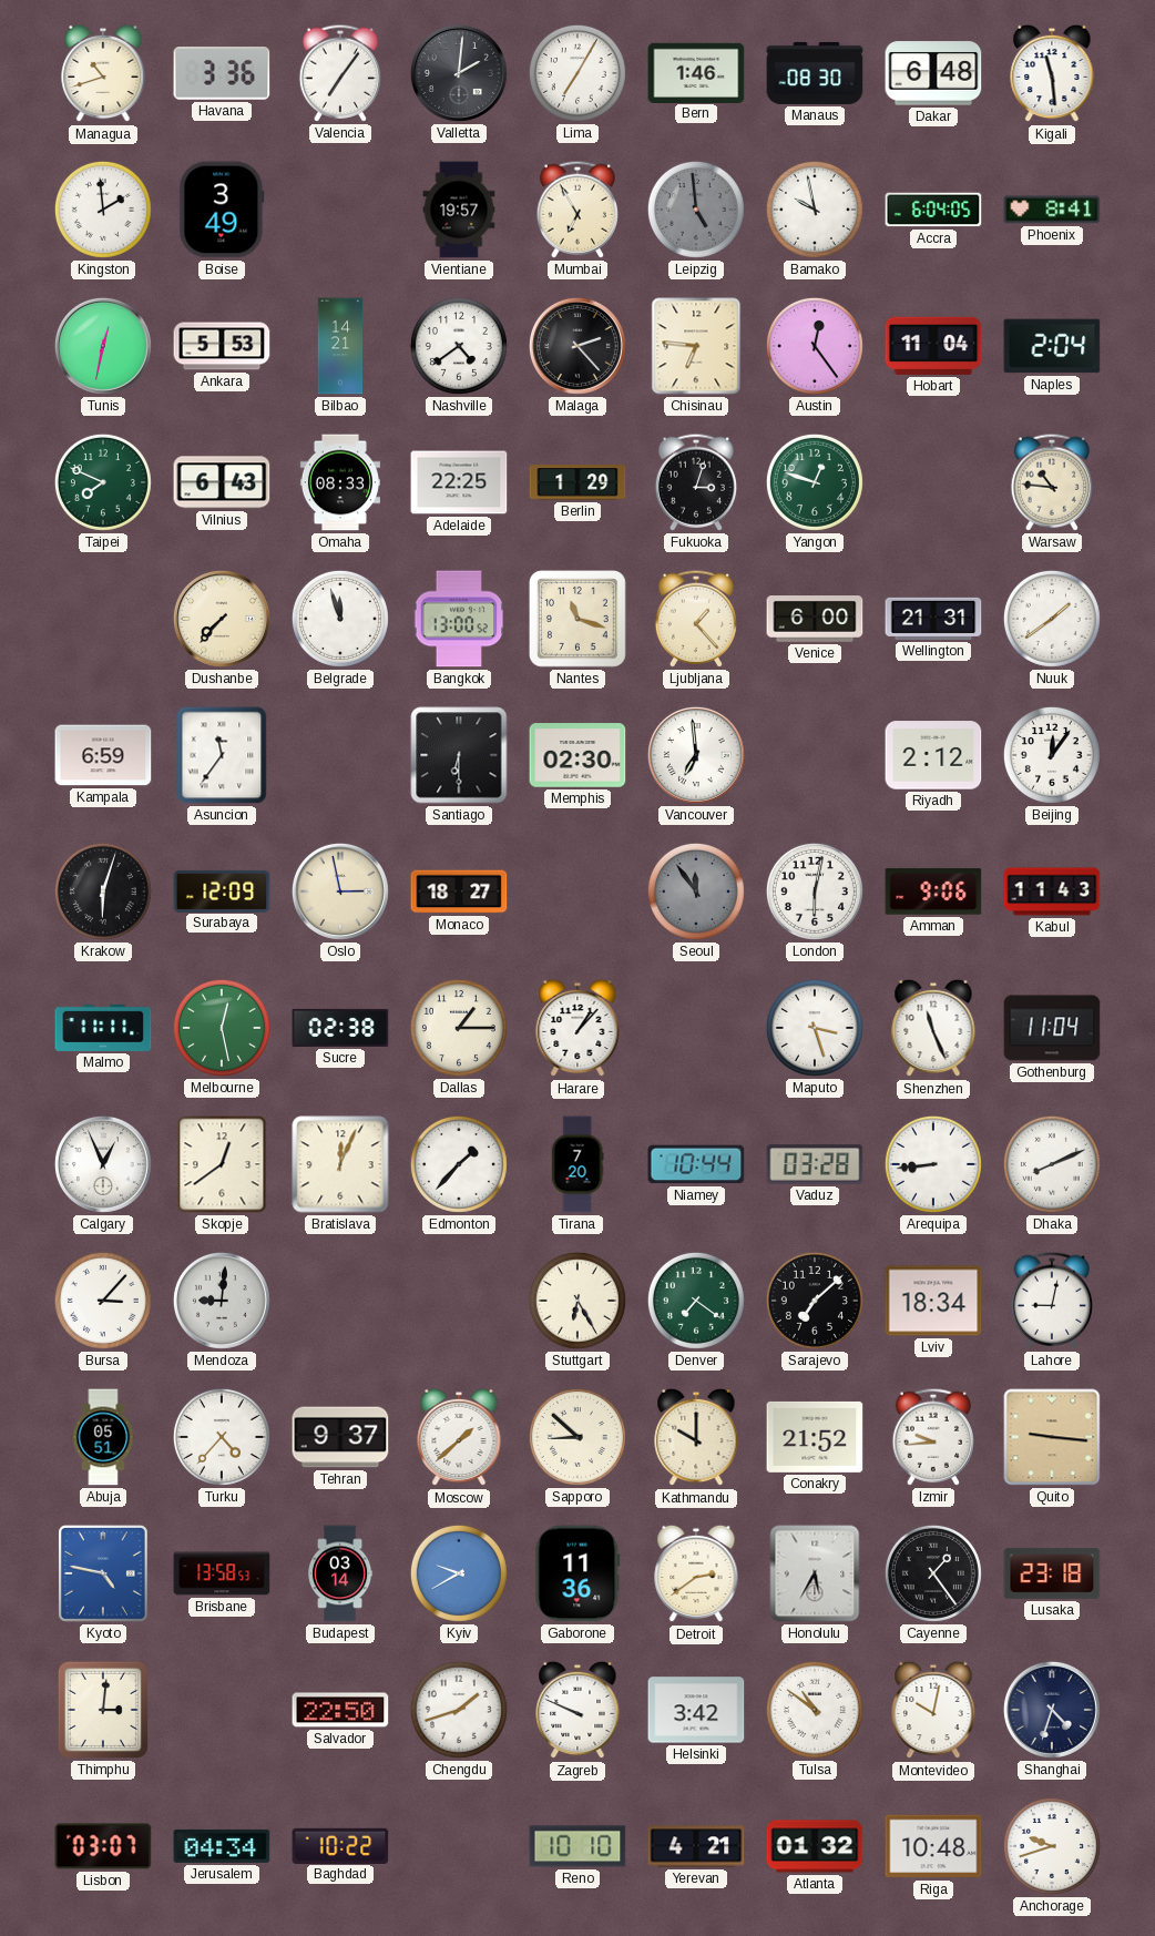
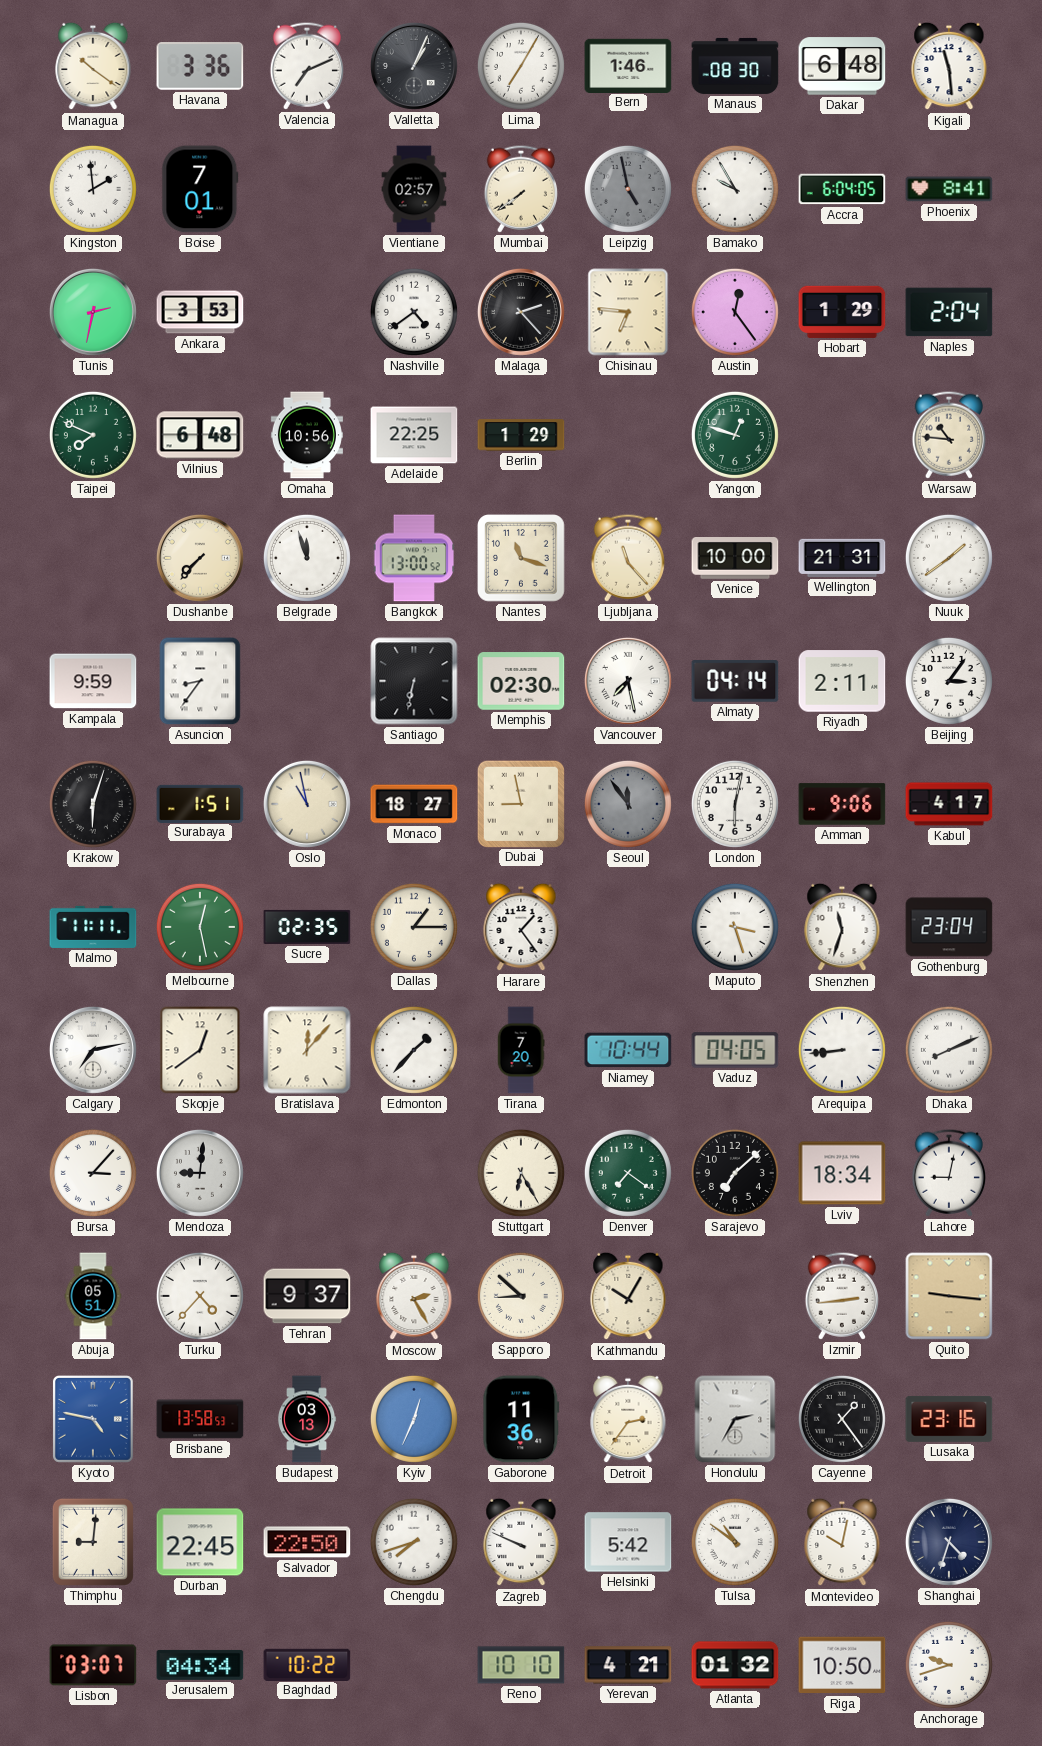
Managua: 10:42 -> 10:21
Valencia: 7:06 -> 7:11
Valletta: 2:01 -> 1:04
Boise: 3:49 -> 7:01
Vientiane: 19:57 -> 02:57
Mumbai: 6:55 -> 7:39
Leipzig: 4:59 -> 4:58
Bamako: 9:58 -> 9:55
Tunis: 12:32 -> 2:32
Ankara: 5:53 -> 3:53
Bilbao: 14:21 -> none
Hobart: 11:04 -> 1:29
Vilnius: 6:43 -> 6:48
Omaha: 08:33 -> 10:56
Fukuoka: 3:03 -> none
Ljubljana: 1:23 -> 11:23
Venice: 6:00 -> 10:00
Kampala: 6:59 -> 9:59
Asuncion: 11:36 -> 8:36
Santiago: 6:30 -> 6:32
Vancouver: 6:59 -> 7:28
Almaty: none -> 04:14
Riyadh: 2:12 -> 2:11
Beijing: 12:06 -> 3:06
Surabaya: 12:09 -> 1:51
Oslo: 2:58 -> 10:58
Dubai: none -> 8:58
Kabul: 11:43 -> 4:17
Sucre: 02:38 -> 02:35
Harare: 1:07 -> 1:24
Shenzhen: 11:26 -> 11:33
Gothenburg: 11:04 -> 23:04
Calgary: 12:56 -> 7:13
Bratislava: 12:04 -> 12:07
Vaduz: 03:28 -> 04:05
Moscow: 1:38 -> 2:25
Kathmandu: 10:00 -> 10:05
Conakry: 21:52 -> none
Izmir: 9:44 -> 2:44
Budapest: 03:14 -> 03:13
Kyiv: 9:40 -> 12:34
Detroit: 2:39 -> 2:36
Honolulu: 5:35 -> 2:35
Lusaka: 23:18 -> 23:16
Thimphu: 3:01 -> 9:01
Durban: none -> 22:45
Chengdu: 1:42 -> 7:42
Helsinki: 3:42 -> 5:42
Riga: 10:48 -> 10:50
